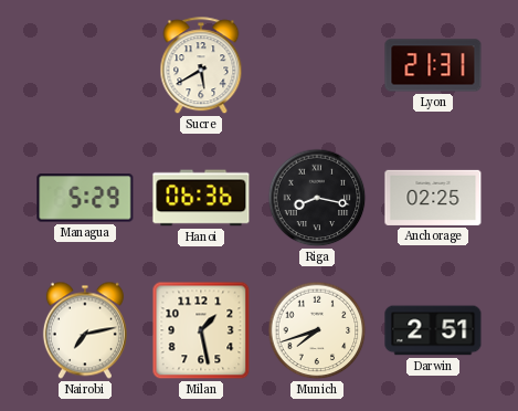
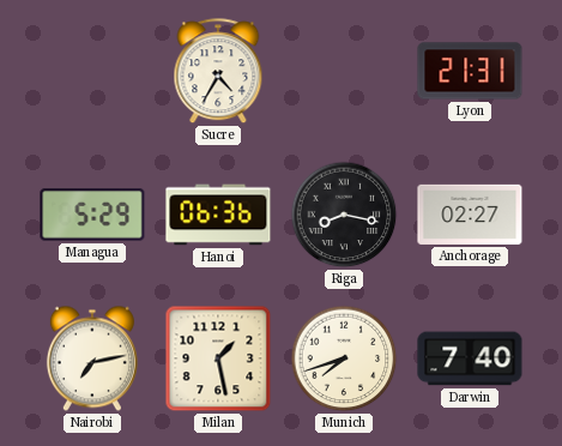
Sucre: 5:40 -> 4:35
Anchorage: 02:25 -> 02:27
Darwin: 2:51 -> 7:40
